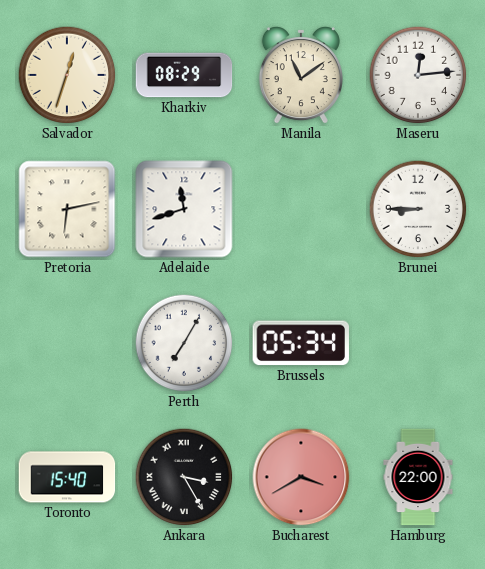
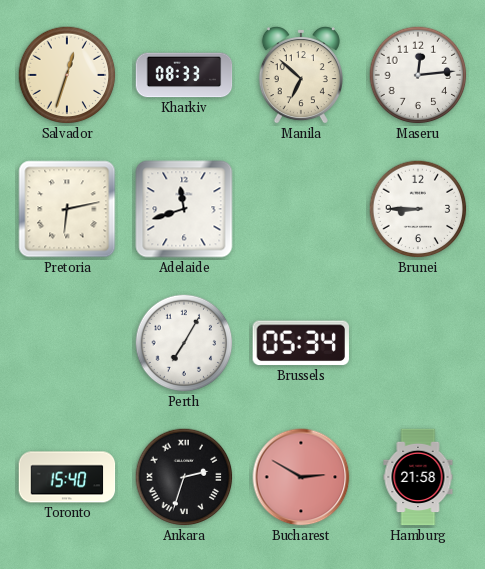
Kharkiv: 08:29 -> 08:33
Manila: 11:09 -> 6:52
Ankara: 3:25 -> 2:33
Bucharest: 3:40 -> 2:50
Hamburg: 22:00 -> 21:58
